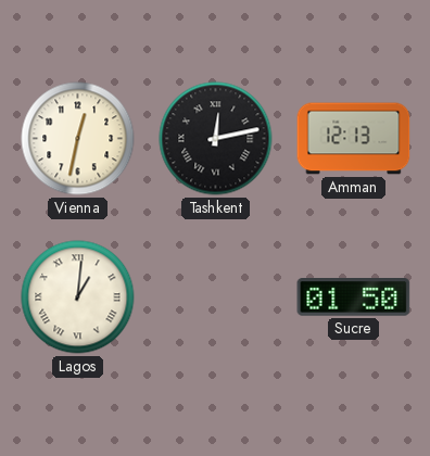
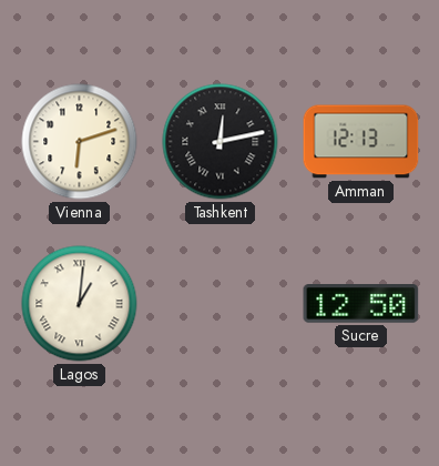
Vienna: 12:32 -> 6:12
Sucre: 01:50 -> 12:50
